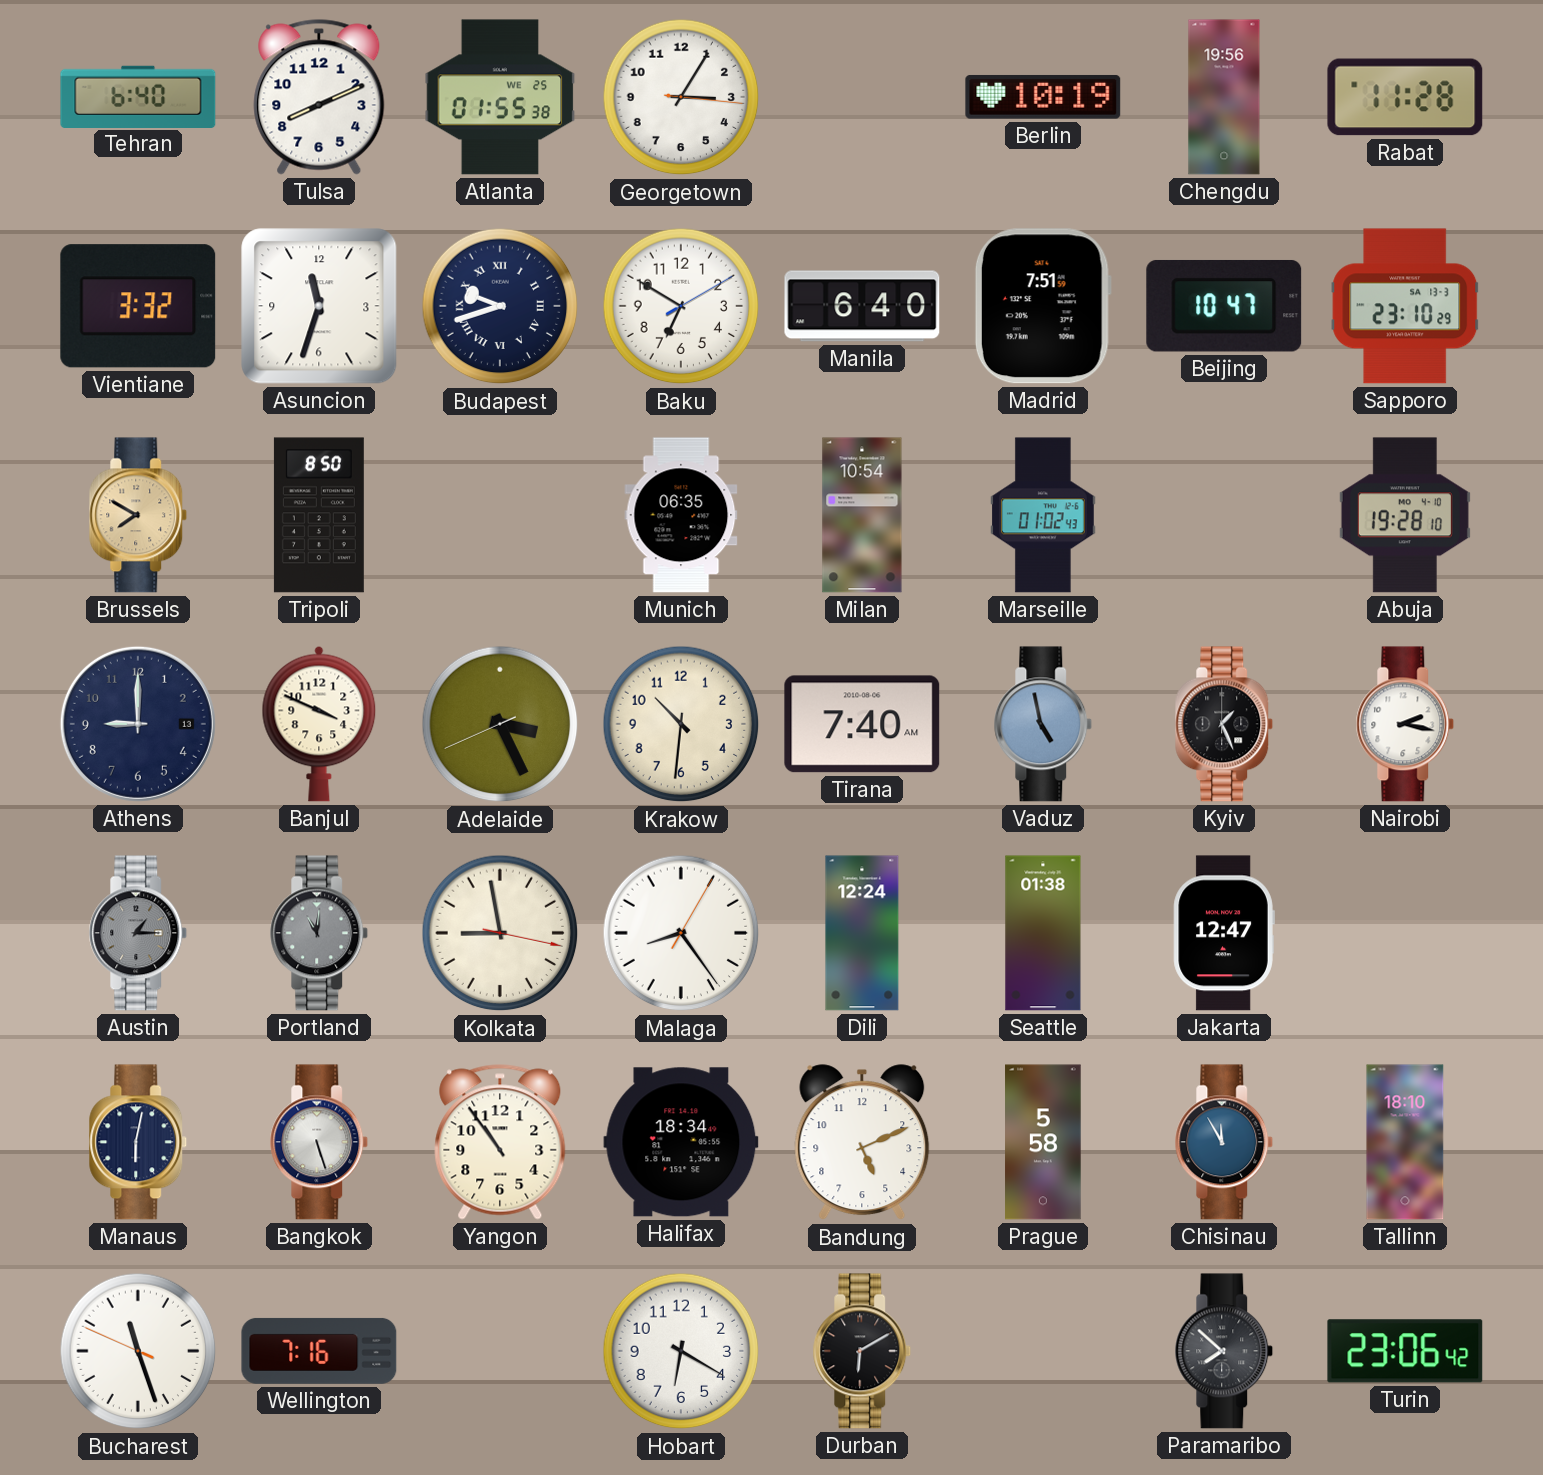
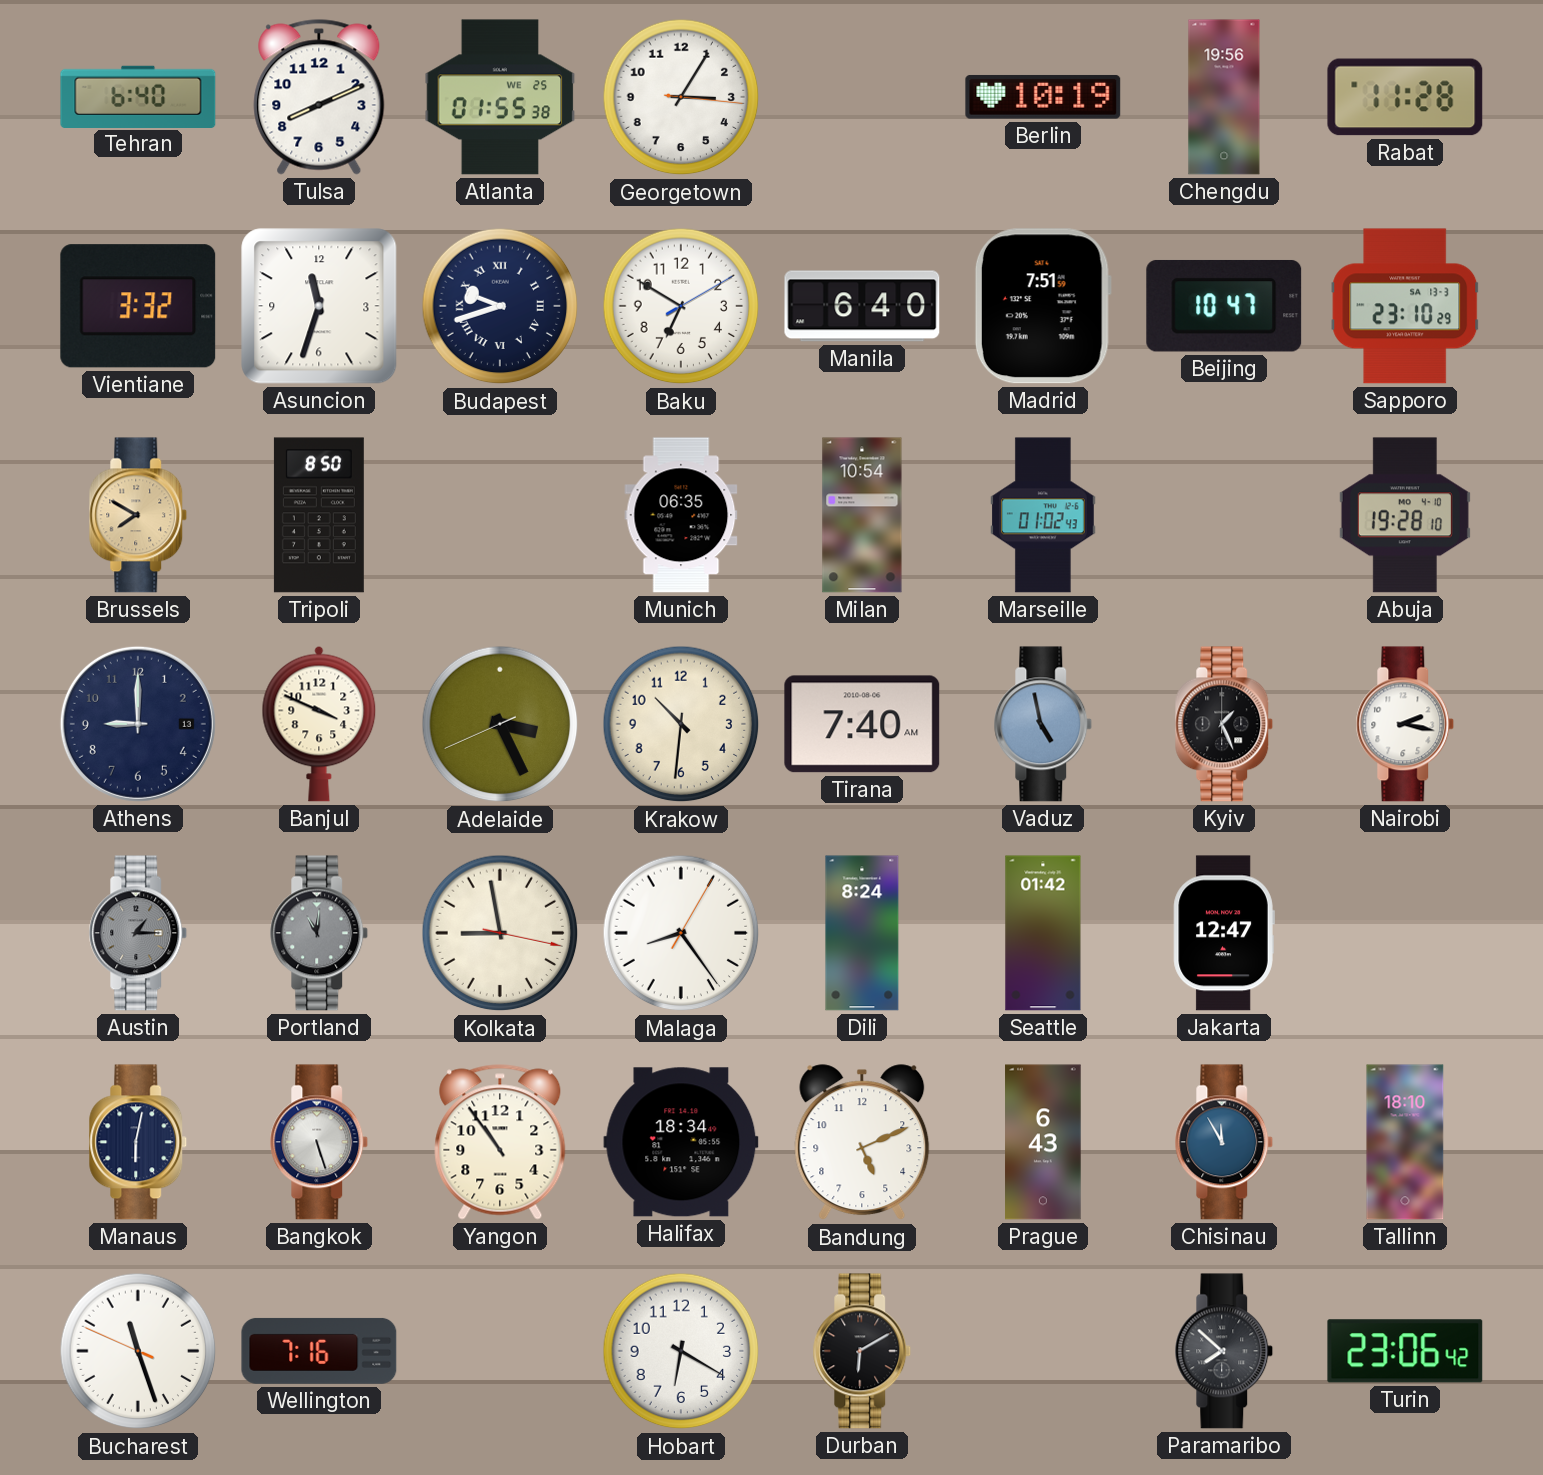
Dili: 12:24 -> 8:24
Seattle: 01:38 -> 01:42
Prague: 5:58 -> 6:43
